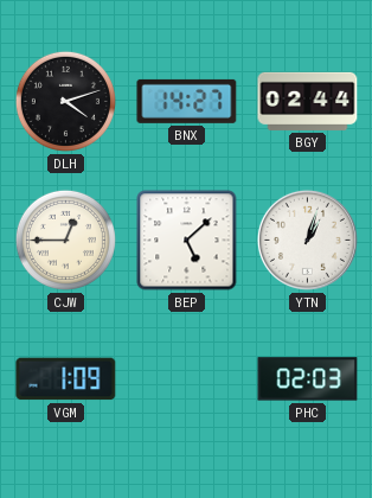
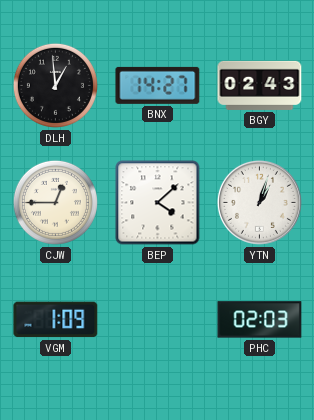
DLH: 4:12 -> 12:59
BGY: 02:44 -> 02:43
BEP: 5:08 -> 4:08
